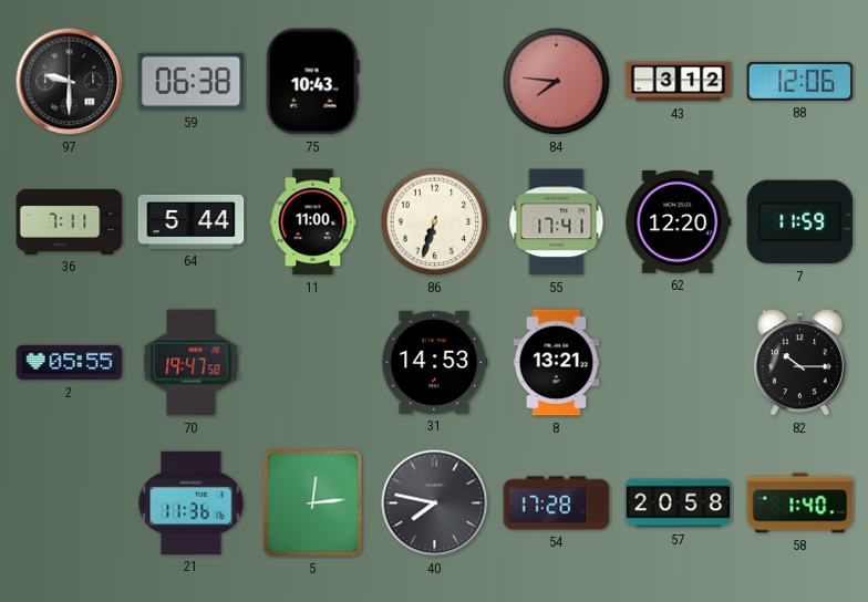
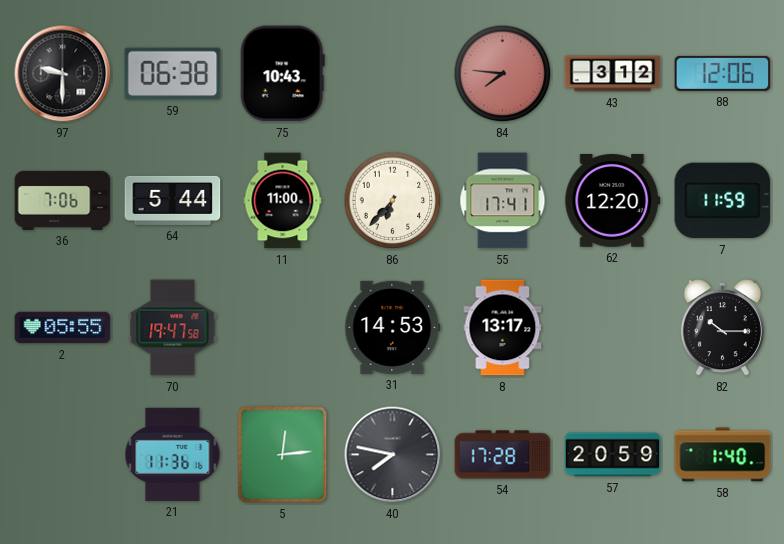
36: 7:11 -> 7:06
86: 6:33 -> 6:37
8: 13:21 -> 13:17
57: 20:58 -> 20:59
